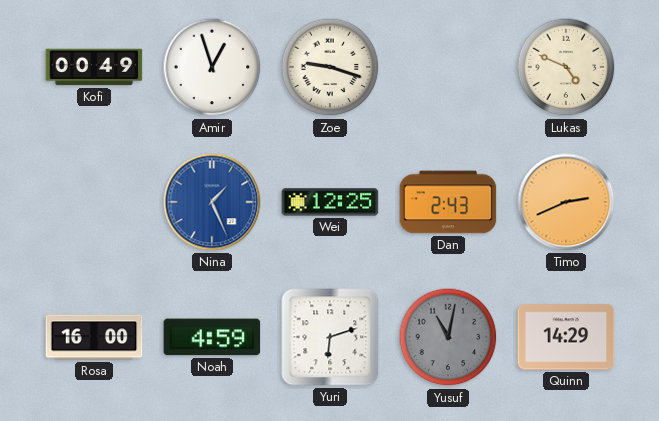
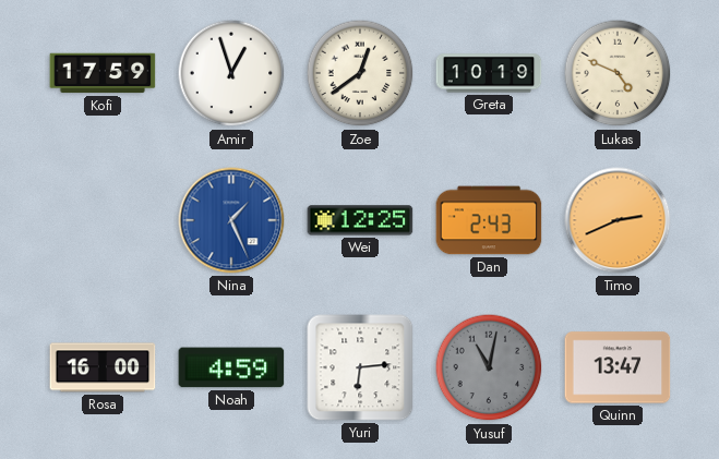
Kofi: 00:49 -> 17:59
Zoe: 9:18 -> 12:39
Greta: none -> 10:19
Yuri: 6:12 -> 6:14
Quinn: 14:29 -> 13:47
